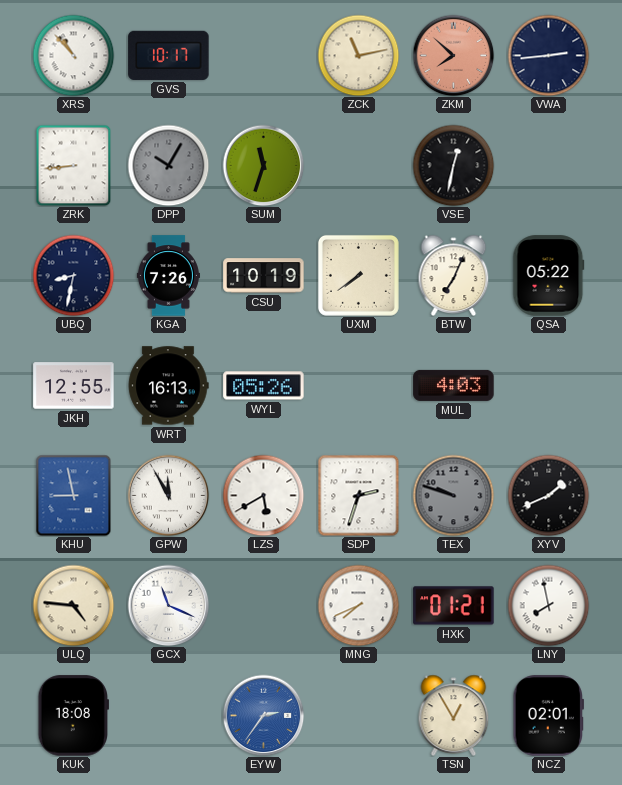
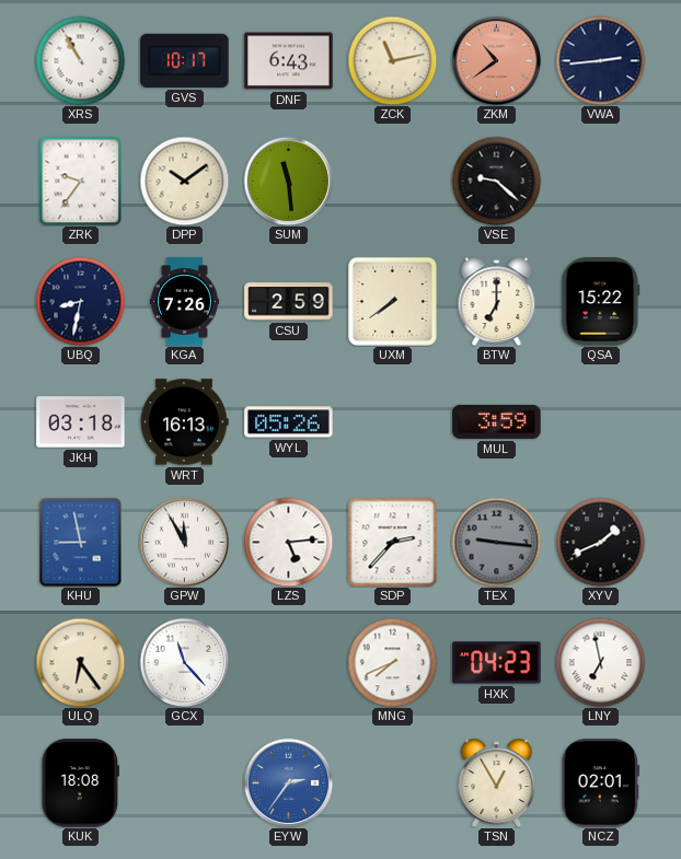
XRS: 10:53 -> 10:55
DNF: none -> 6:43
ZKM: 7:52 -> 10:39
ZRK: 8:44 -> 9:36
DPP: 10:05 -> 10:09
DPP dial: grey -> cream
SUM: 11:33 -> 11:29
VSE: 12:32 -> 9:22
CSU: 10:19 -> 2:59
BTW: 7:04 -> 7:00
QSA: 05:22 -> 15:22
JKH: 12:55 -> 03:18
MUL: 4:03 -> 3:59
LZS: 5:40 -> 5:14
SDP: 2:33 -> 2:37
TEX: 9:48 -> 9:16
ULQ: 4:46 -> 6:24
GCX: 11:19 -> 11:23
HXK: 01:21 -> 04:23
LNY: 7:58 -> 6:58
